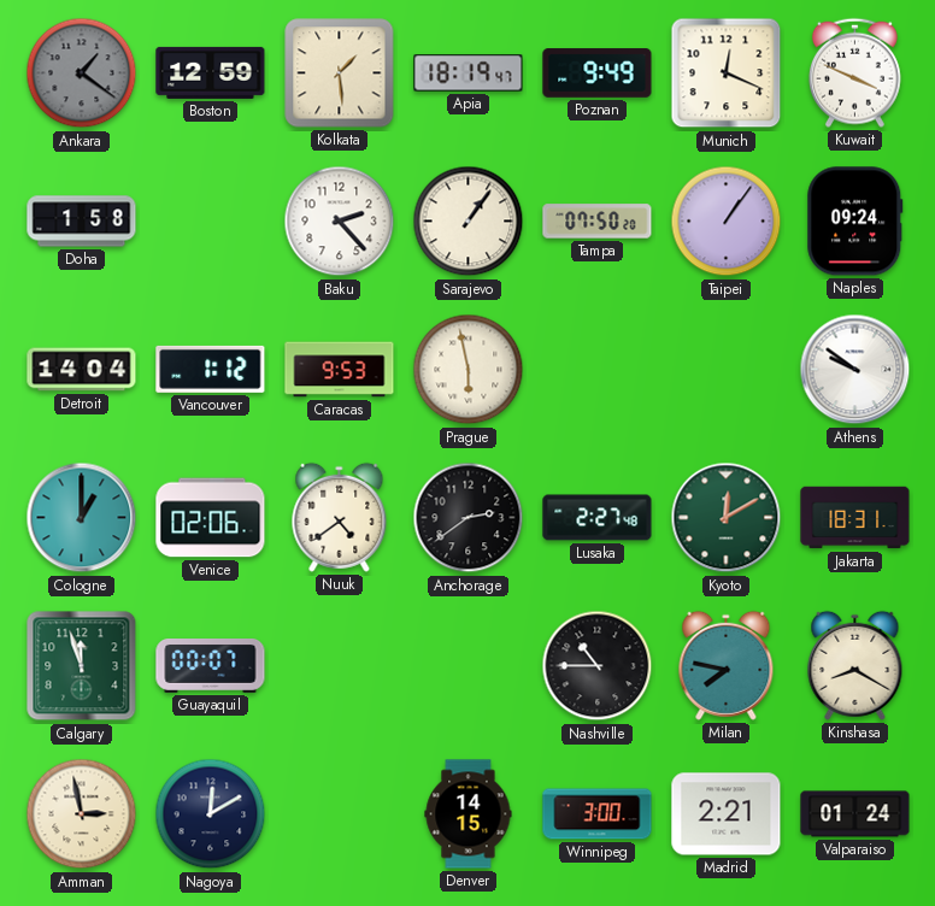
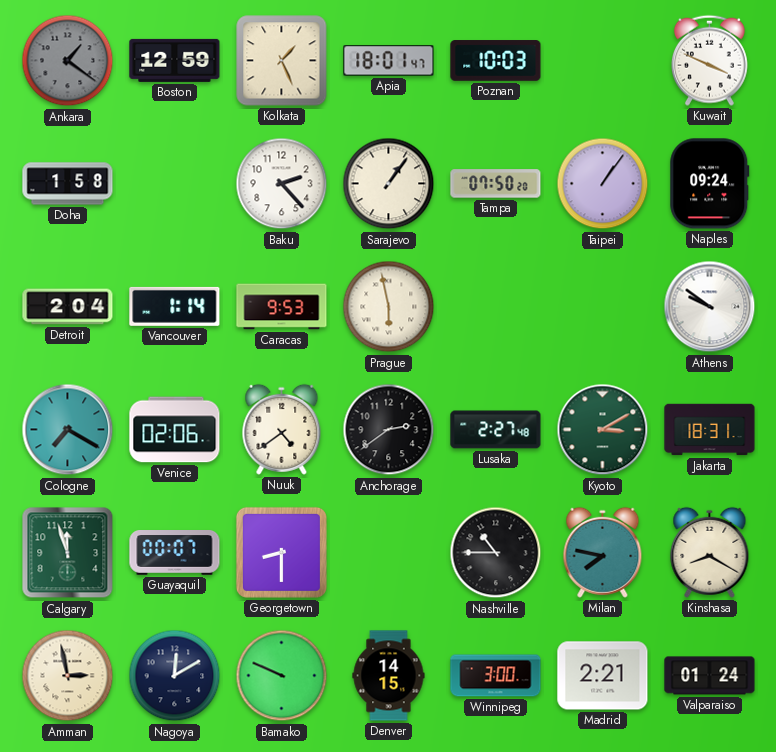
Kolkata: 1:29 -> 1:26
Apia: 18:19 -> 18:01
Poznan: 9:49 -> 10:03
Munich: 12:19 -> none
Detroit: 14:04 -> 2:04
Vancouver: 1:12 -> 1:14
Cologne: 1:00 -> 7:20
Kyoto: 12:10 -> 3:10
Georgetown: none -> 8:30
Bamako: none -> 9:49
